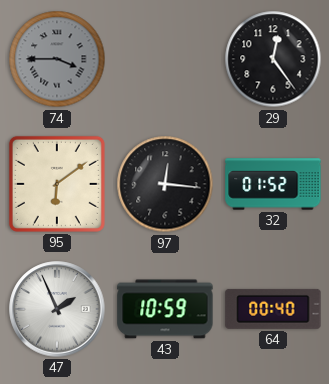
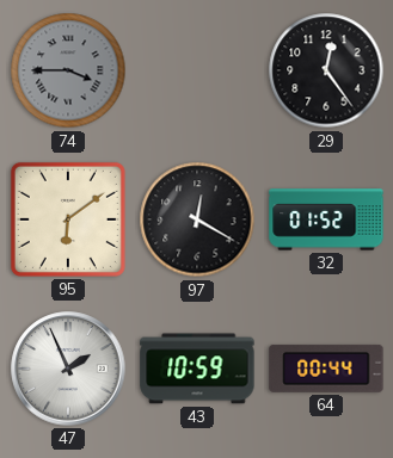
97: 12:16 -> 12:20
64: 00:40 -> 00:44
